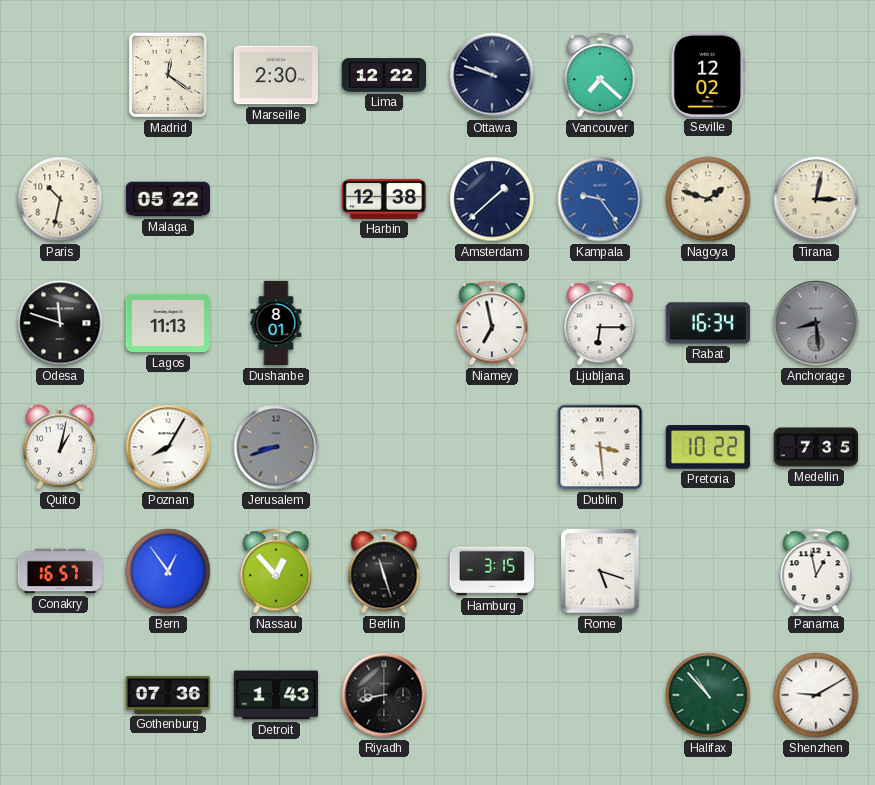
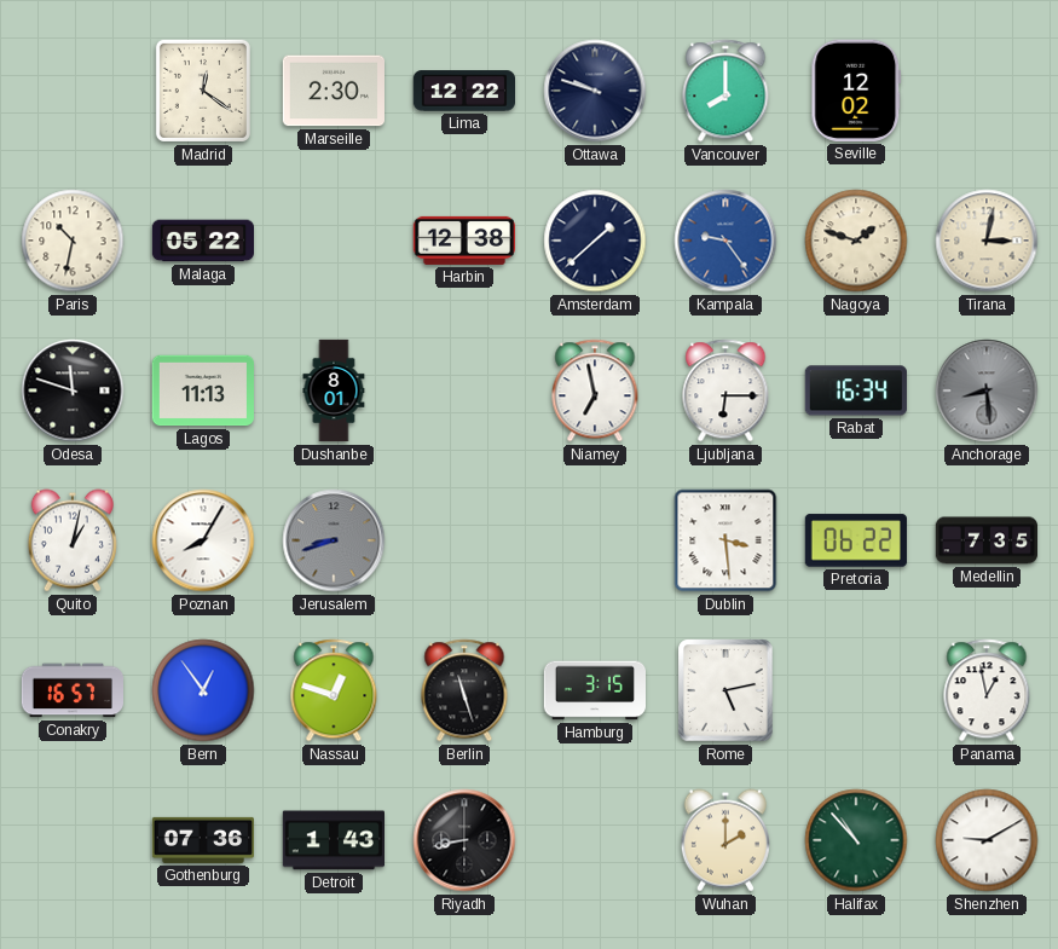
Vancouver: 7:22 -> 8:00
Pretoria: 10:22 -> 06:22
Nassau: 12:53 -> 12:48
Rome: 5:18 -> 5:13
Wuhan: none -> 2:00
